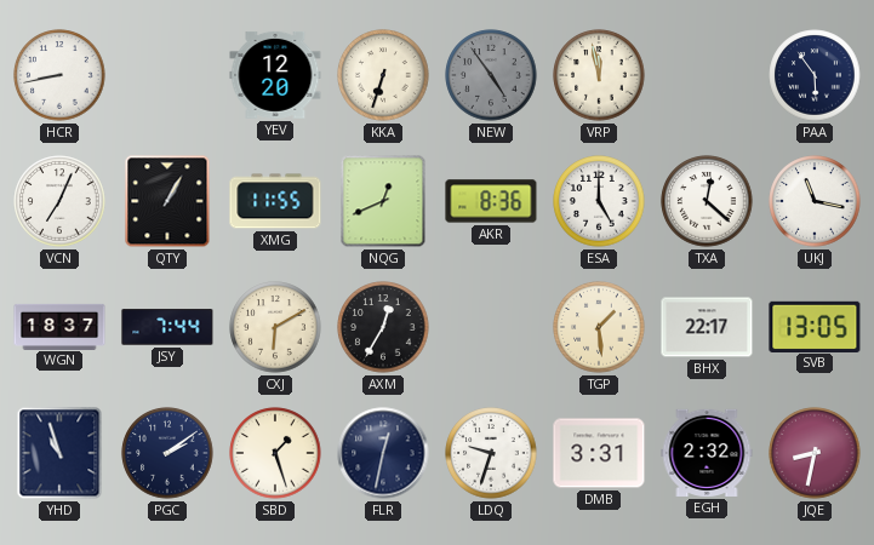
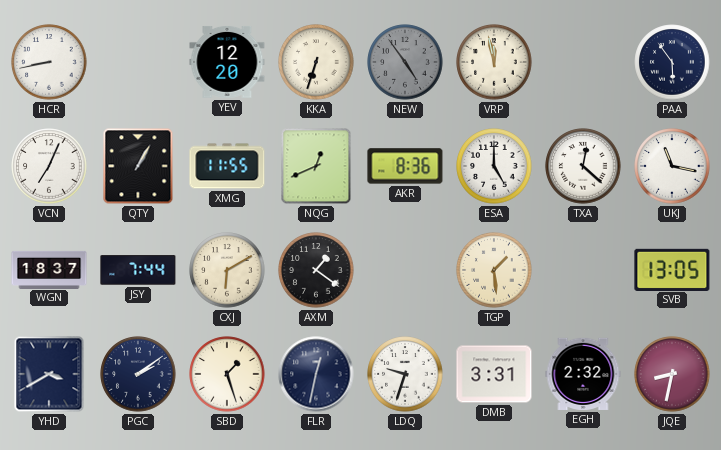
AXM: 12:35 -> 1:21
BHX: 22:17 -> none
YHD: 10:57 -> 3:40
